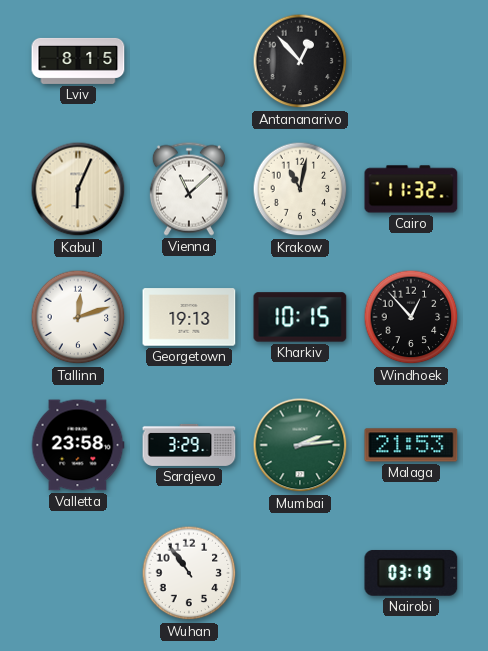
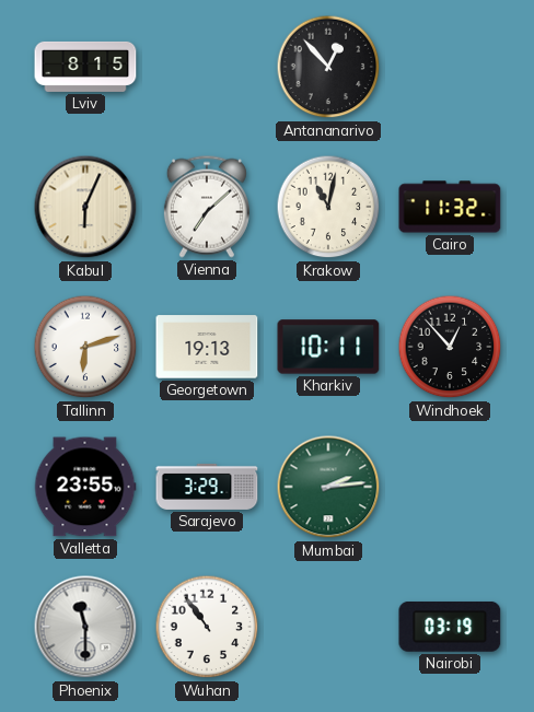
Vienna: 11:08 -> 7:08
Tallinn: 12:12 -> 6:12
Kharkiv: 10:15 -> 10:11
Valletta: 23:58 -> 23:55
Malaga: 21:53 -> none
Phoenix: none -> 11:30
